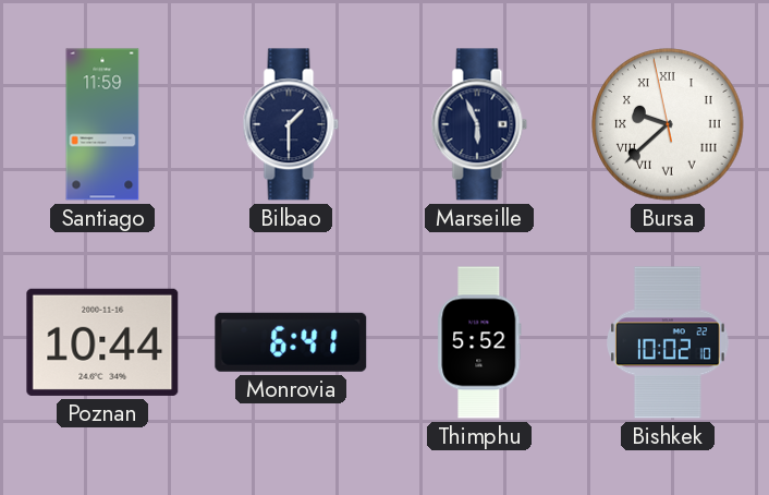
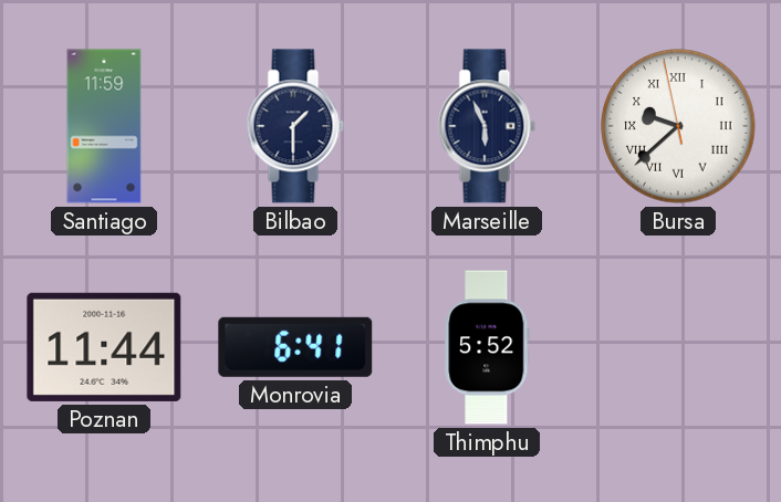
Poznan: 10:44 -> 11:44
Bishkek: 10:02 -> none
